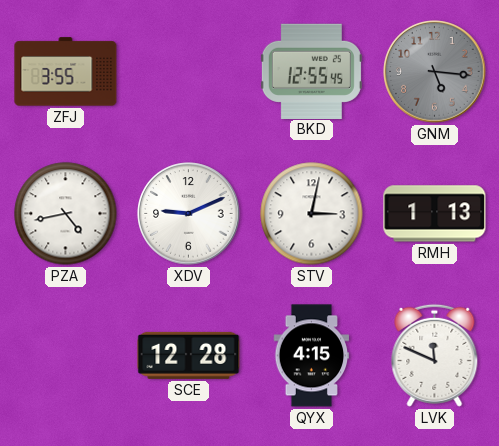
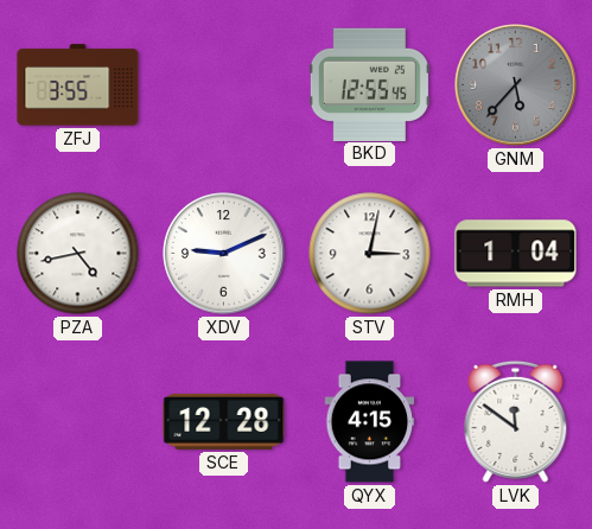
GNM: 5:16 -> 5:37
RMH: 1:13 -> 1:04
LVK: 11:49 -> 11:51
